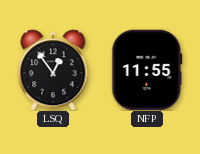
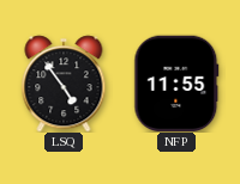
LSQ: 12:54 -> 4:54
